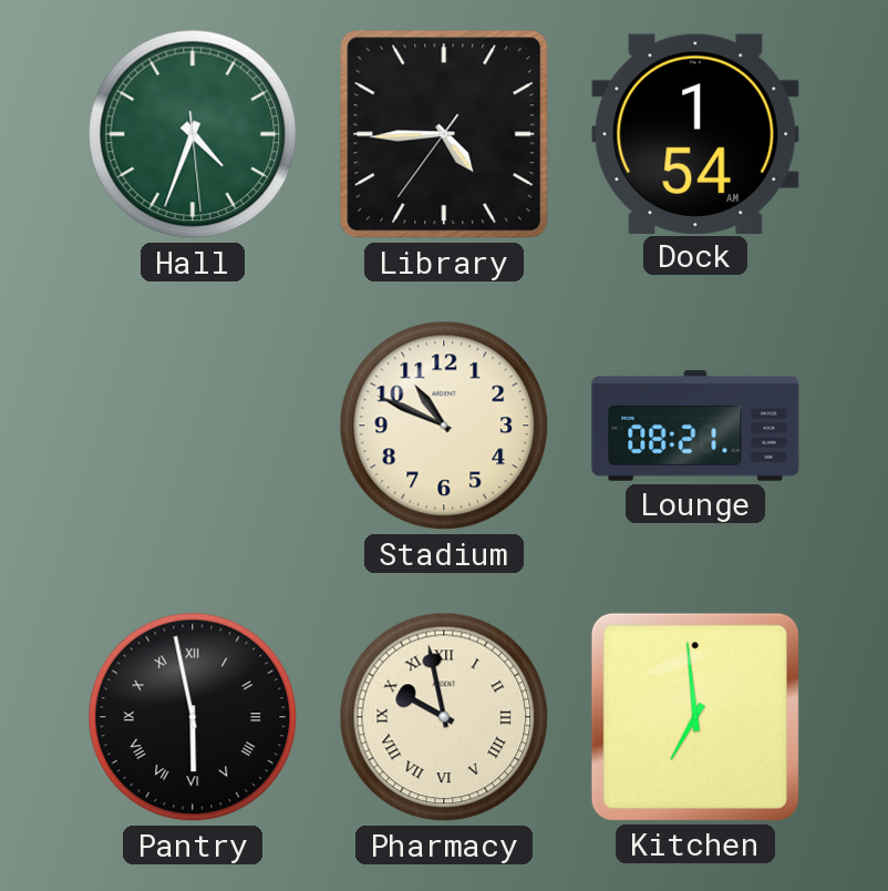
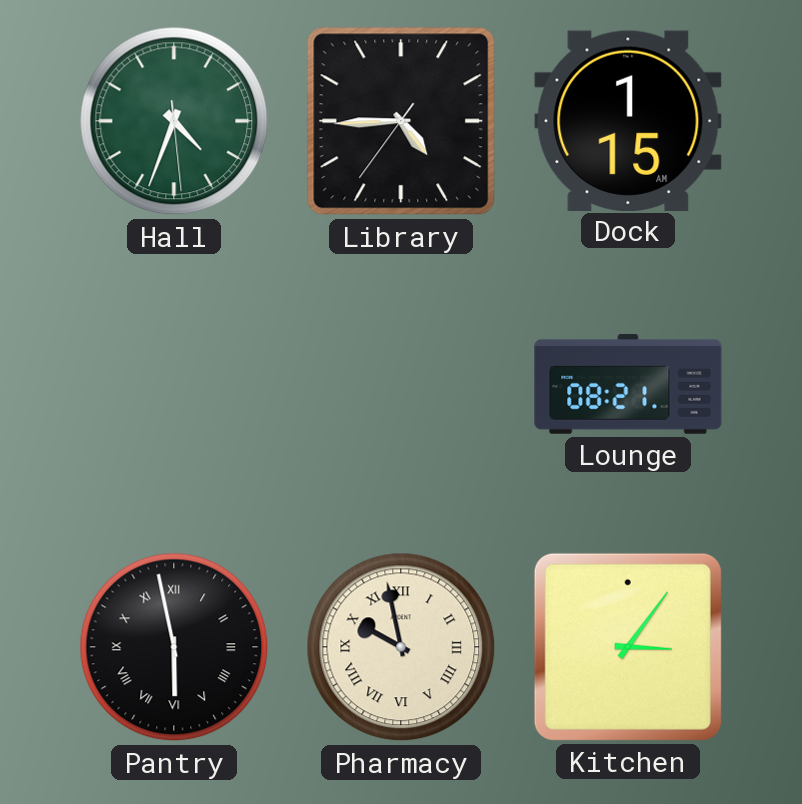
Dock: 1:54 -> 1:15
Stadium: 10:49 -> none
Kitchen: 6:59 -> 3:06
